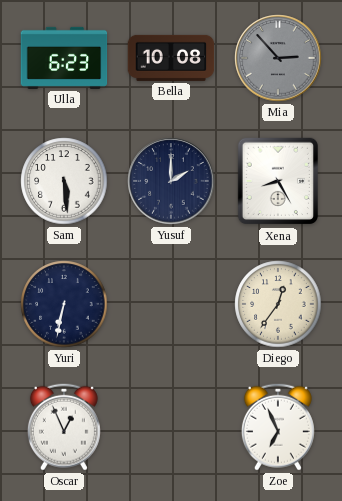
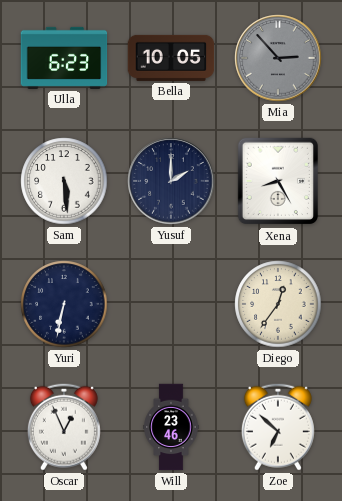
Bella: 10:08 -> 10:05
Will: none -> 23:46
Zoe: 6:56 -> 6:52
